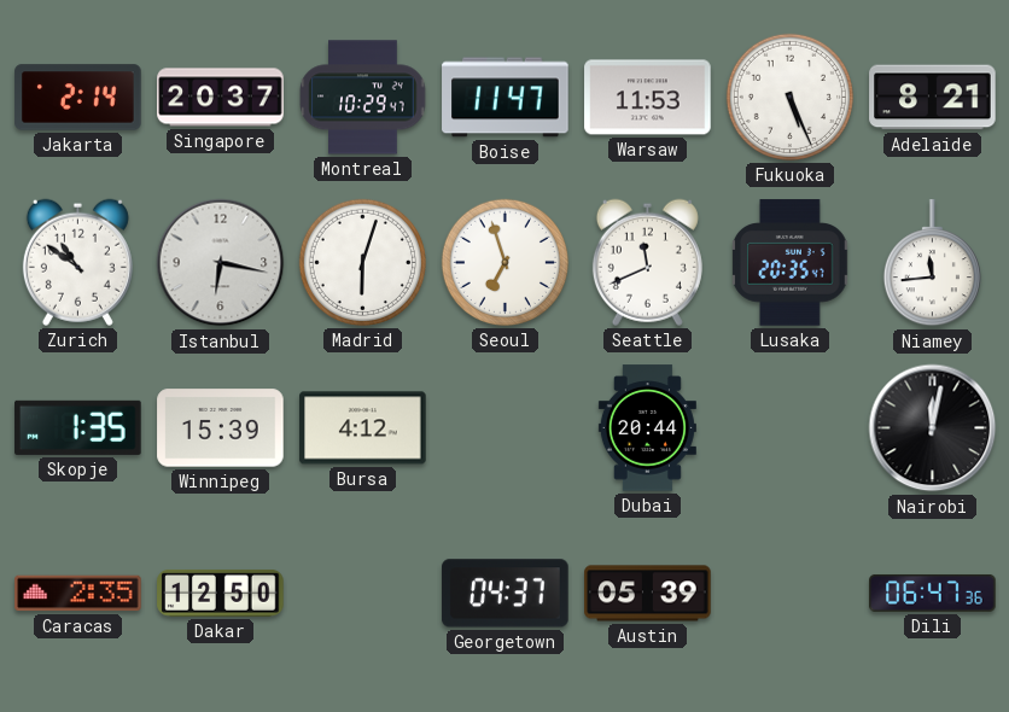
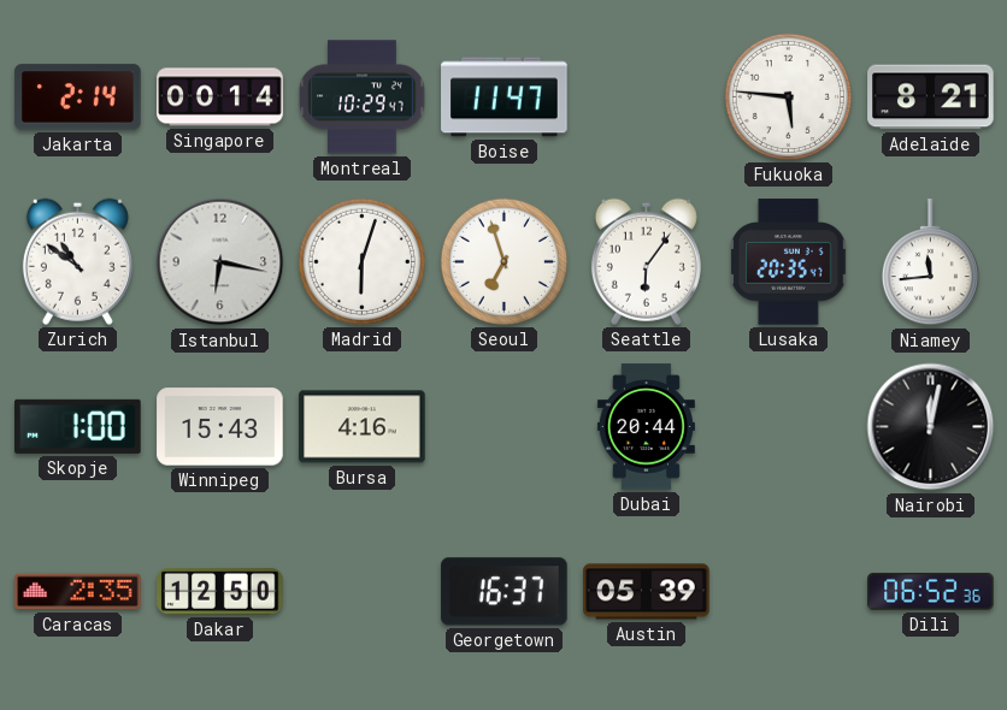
Singapore: 20:37 -> 00:14
Warsaw: 11:53 -> none
Fukuoka: 5:26 -> 5:46
Seattle: 11:41 -> 6:06
Skopje: 1:35 -> 1:00
Winnipeg: 15:39 -> 15:43
Bursa: 4:12 -> 4:16
Georgetown: 04:37 -> 16:37
Dili: 06:47 -> 06:52
